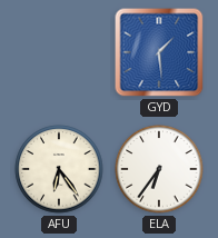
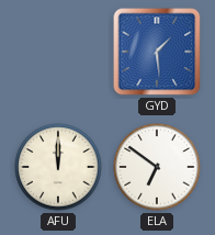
AFU: 6:24 -> 12:00
ELA: 6:36 -> 6:51
